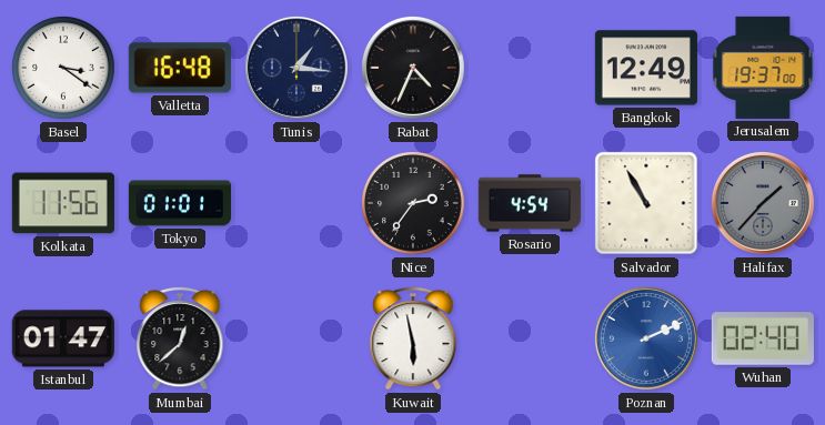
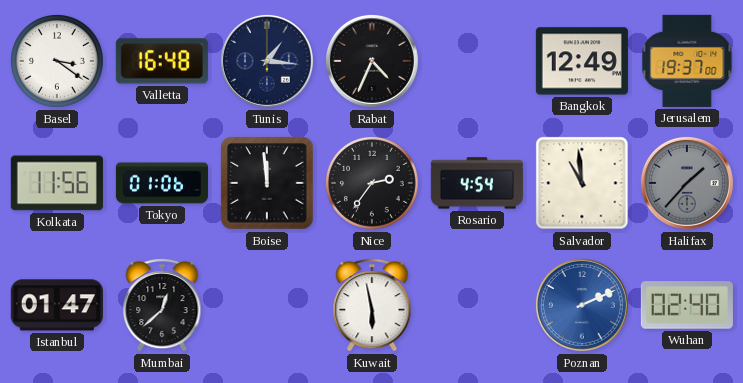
Tokyo: 01:01 -> 01:06
Boise: none -> 11:59
Salvador: 10:55 -> 10:59
